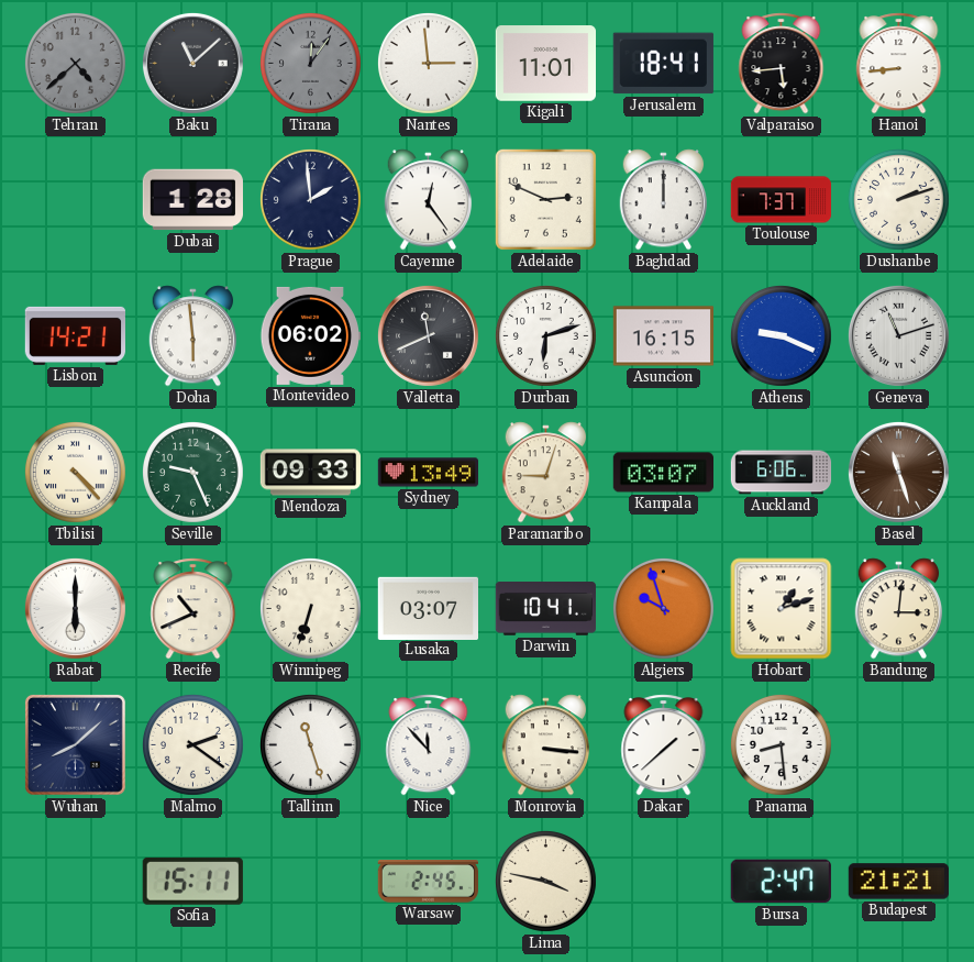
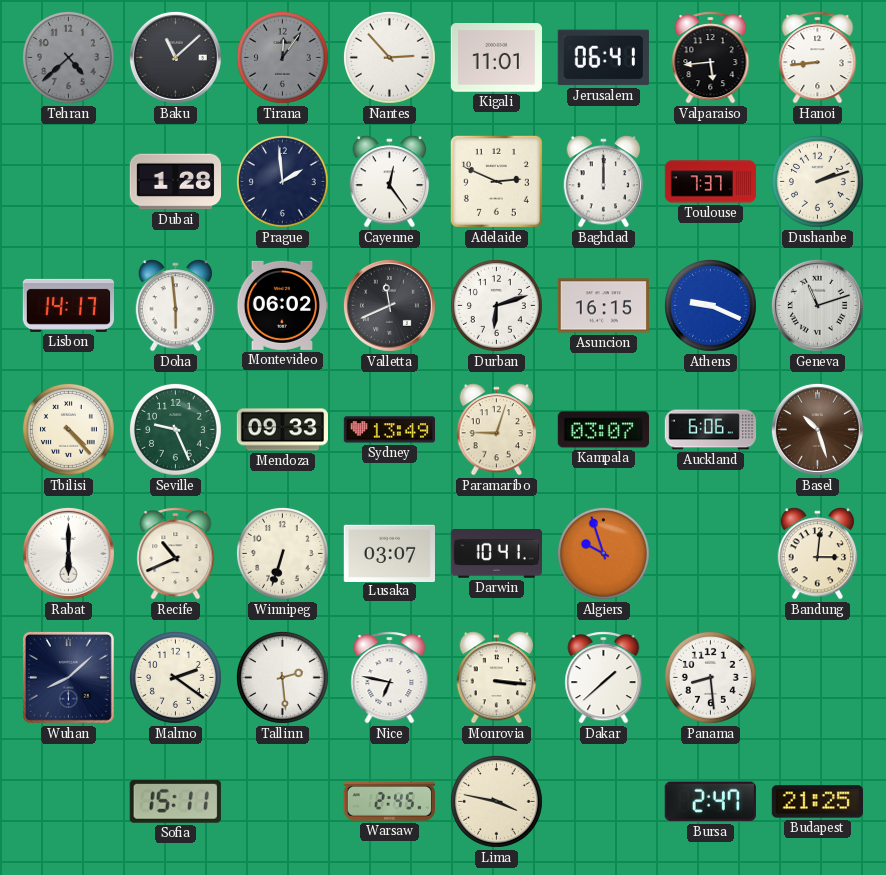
Nantes: 2:59 -> 2:53
Jerusalem: 18:41 -> 06:41
Lisbon: 14:21 -> 14:17
Basel: 11:27 -> 10:27
Hobart: 1:12 -> none
Tallinn: 11:27 -> 2:29
Nice: 11:53 -> 6:47
Budapest: 21:21 -> 21:25
